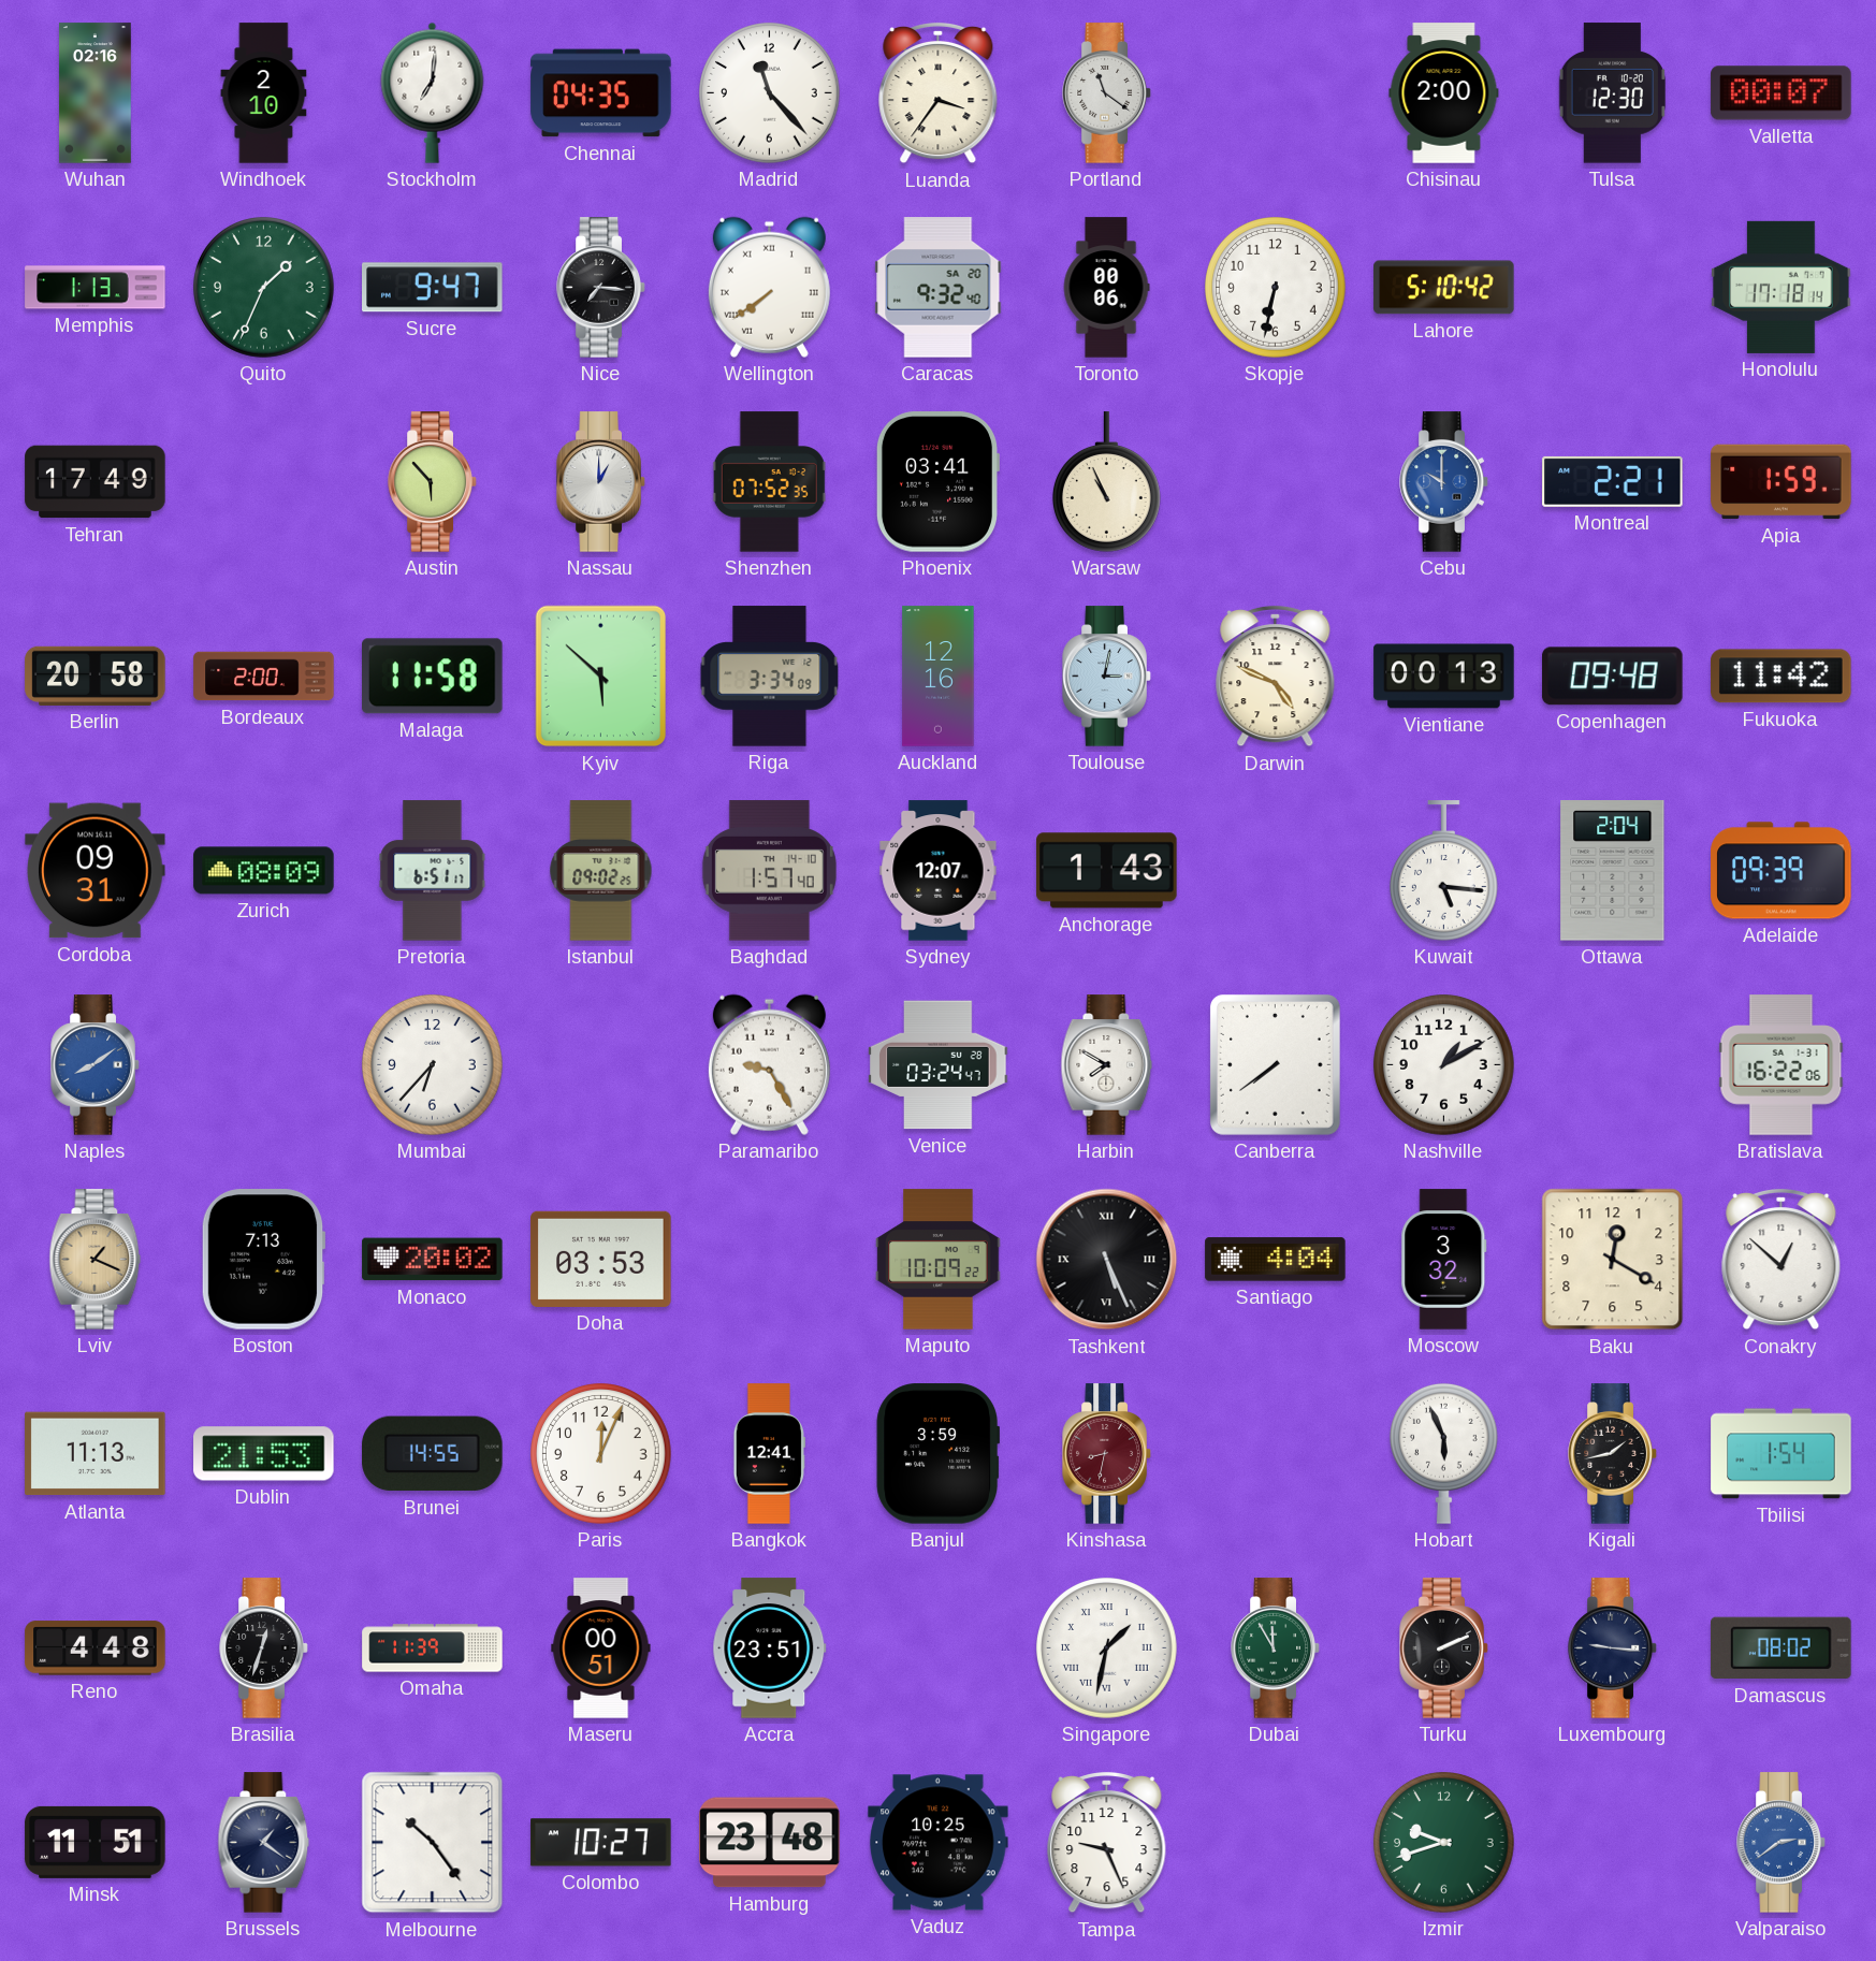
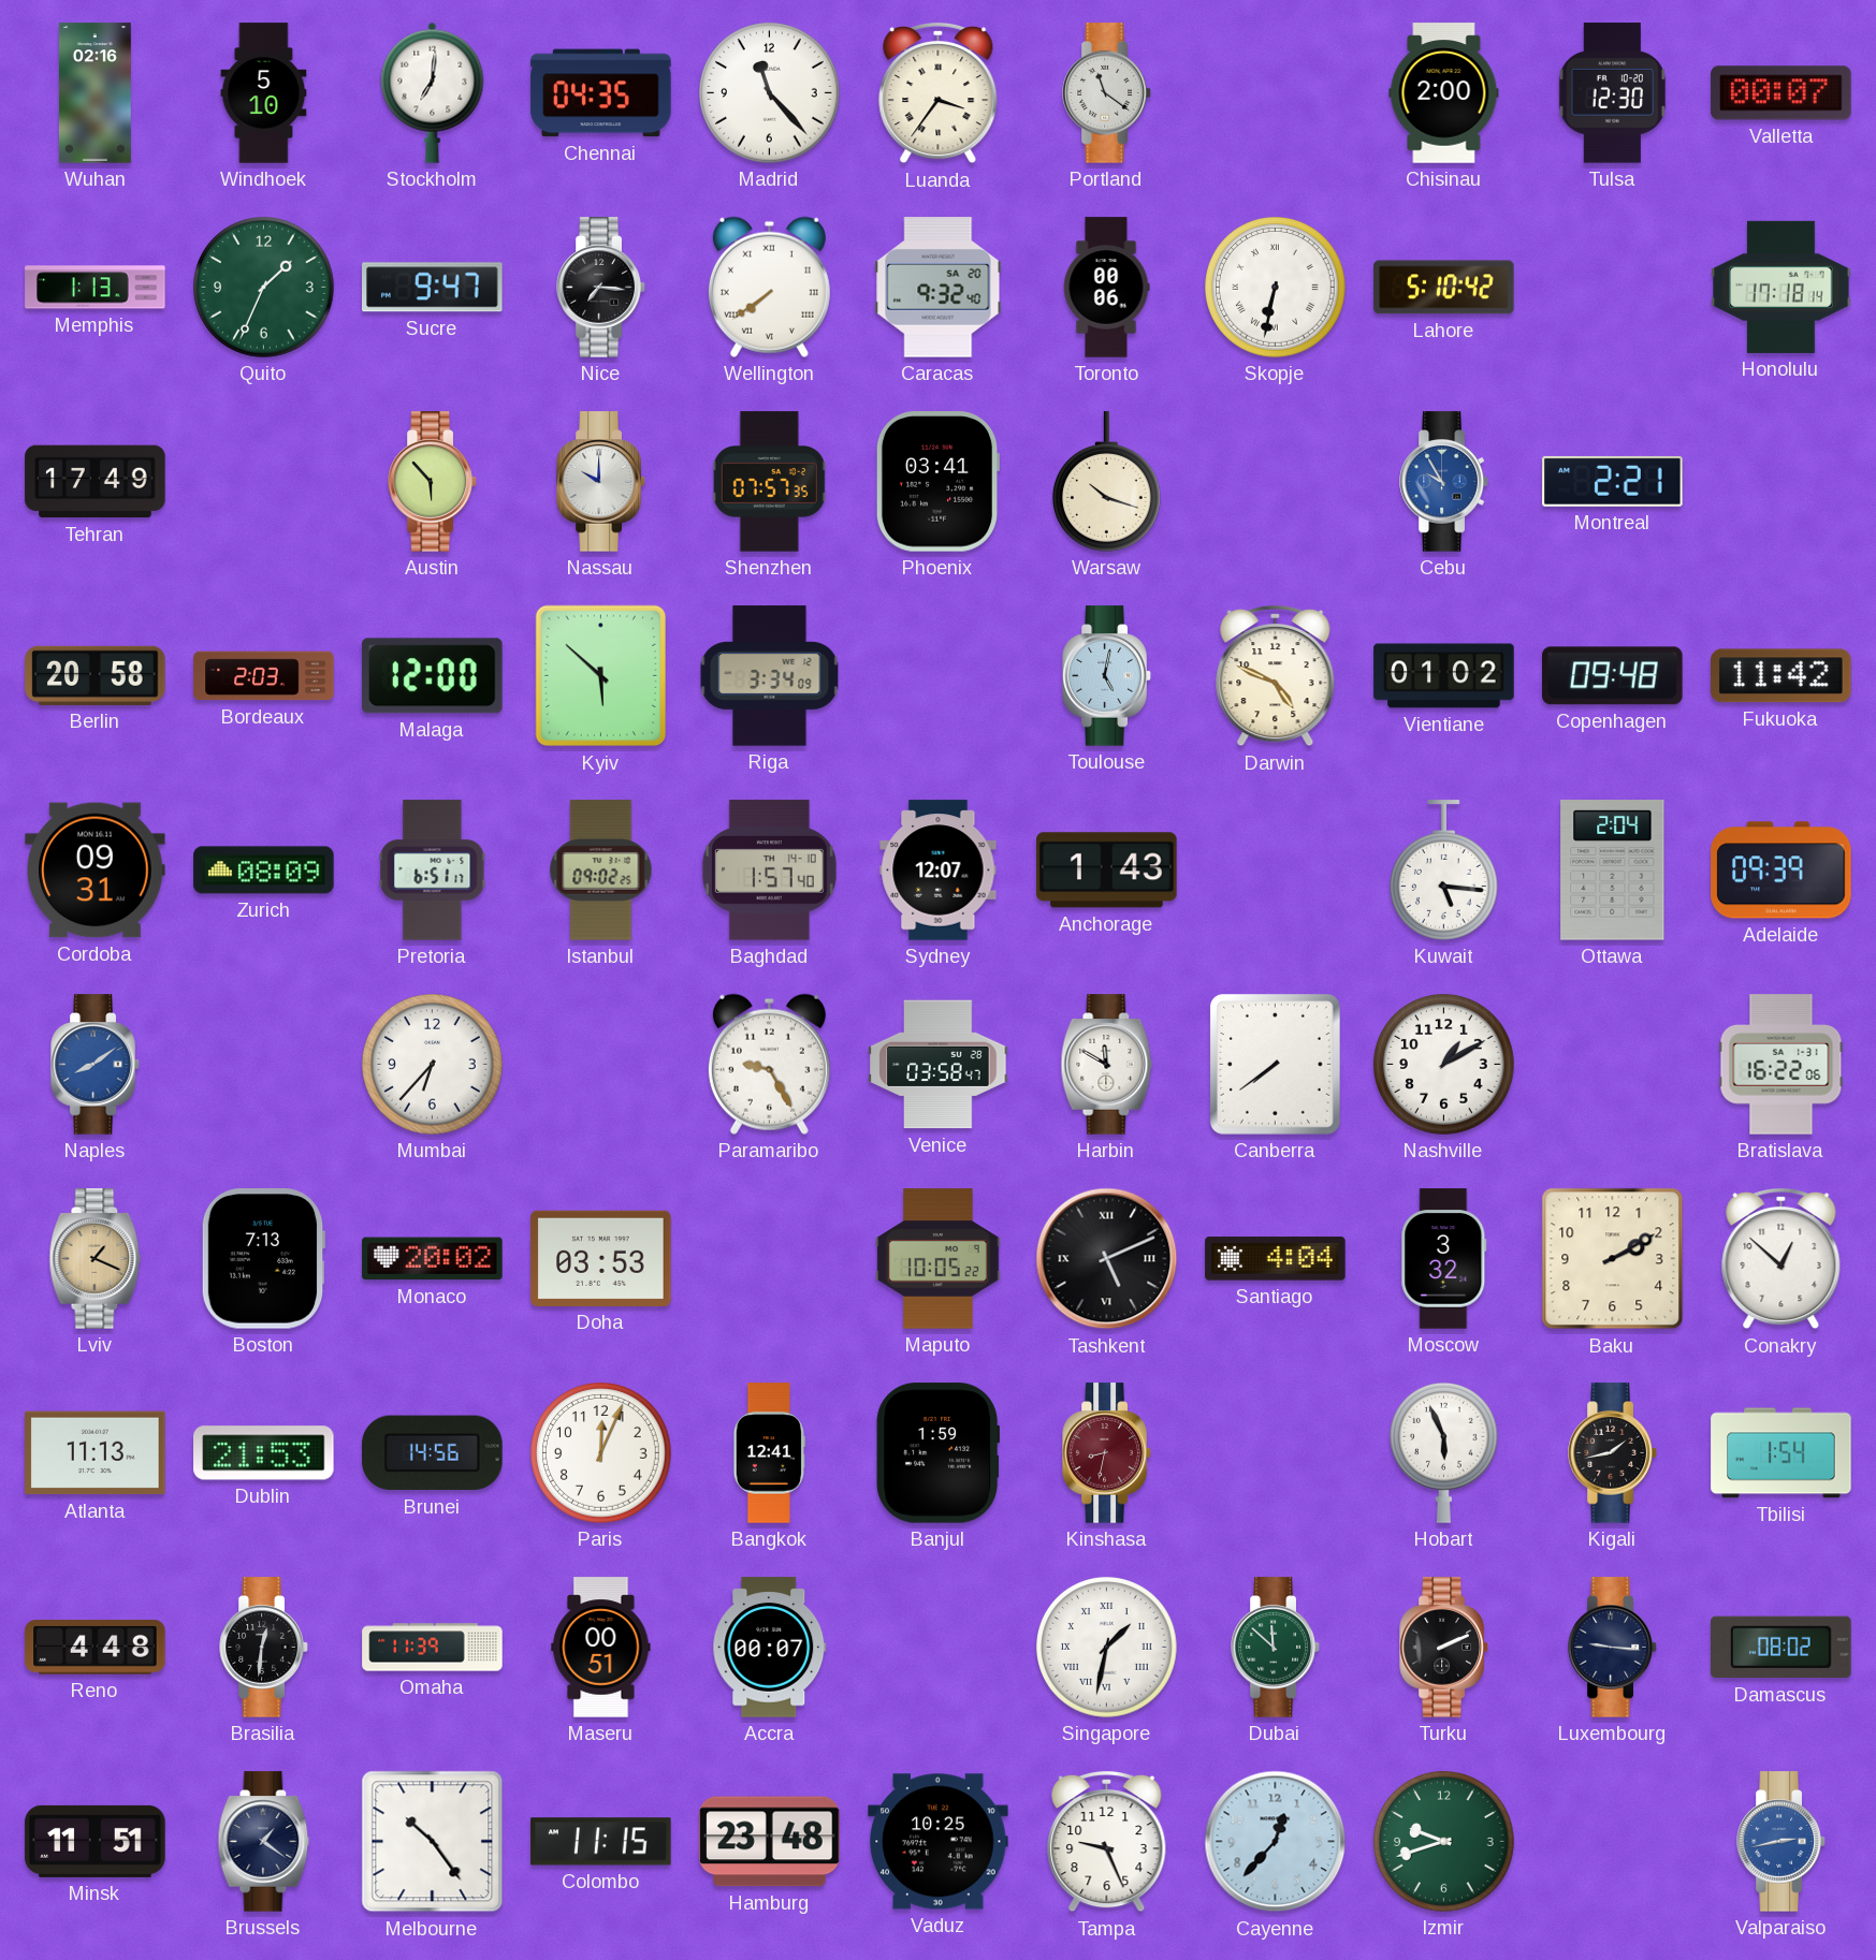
Windhoek: 2:10 -> 5:10
Skopje numerals: Arabic -> Roman
Nassau: 1:00 -> 10:00
Shenzhen: 07:52 -> 07:57
Warsaw: 10:56 -> 10:18
Cebu: 10:00 -> 9:55
Apia: 1:59 -> none
Bordeaux: 2:00 -> 2:03
Malaga: 11:58 -> 12:00
Auckland: 12:16 -> none
Toulouse: 3:02 -> 5:02
Vientiane: 00:13 -> 01:02
Venice: 03:24 -> 03:58
Harbin: 7:50 -> 11:50
Maputo: 10:09 -> 10:05
Tashkent: 5:26 -> 5:11
Baku: 12:20 -> 2:10
Brunei: 14:55 -> 14:56
Banjul: 3:59 -> 1:59
Brasilia: 12:33 -> 12:31
Accra: 23:51 -> 00:07
Dubai: 11:55 -> 11:52
Colombo: 10:27 -> 11:15
Cayenne: none -> 12:37
Valparaiso: 2:39 -> 2:43
